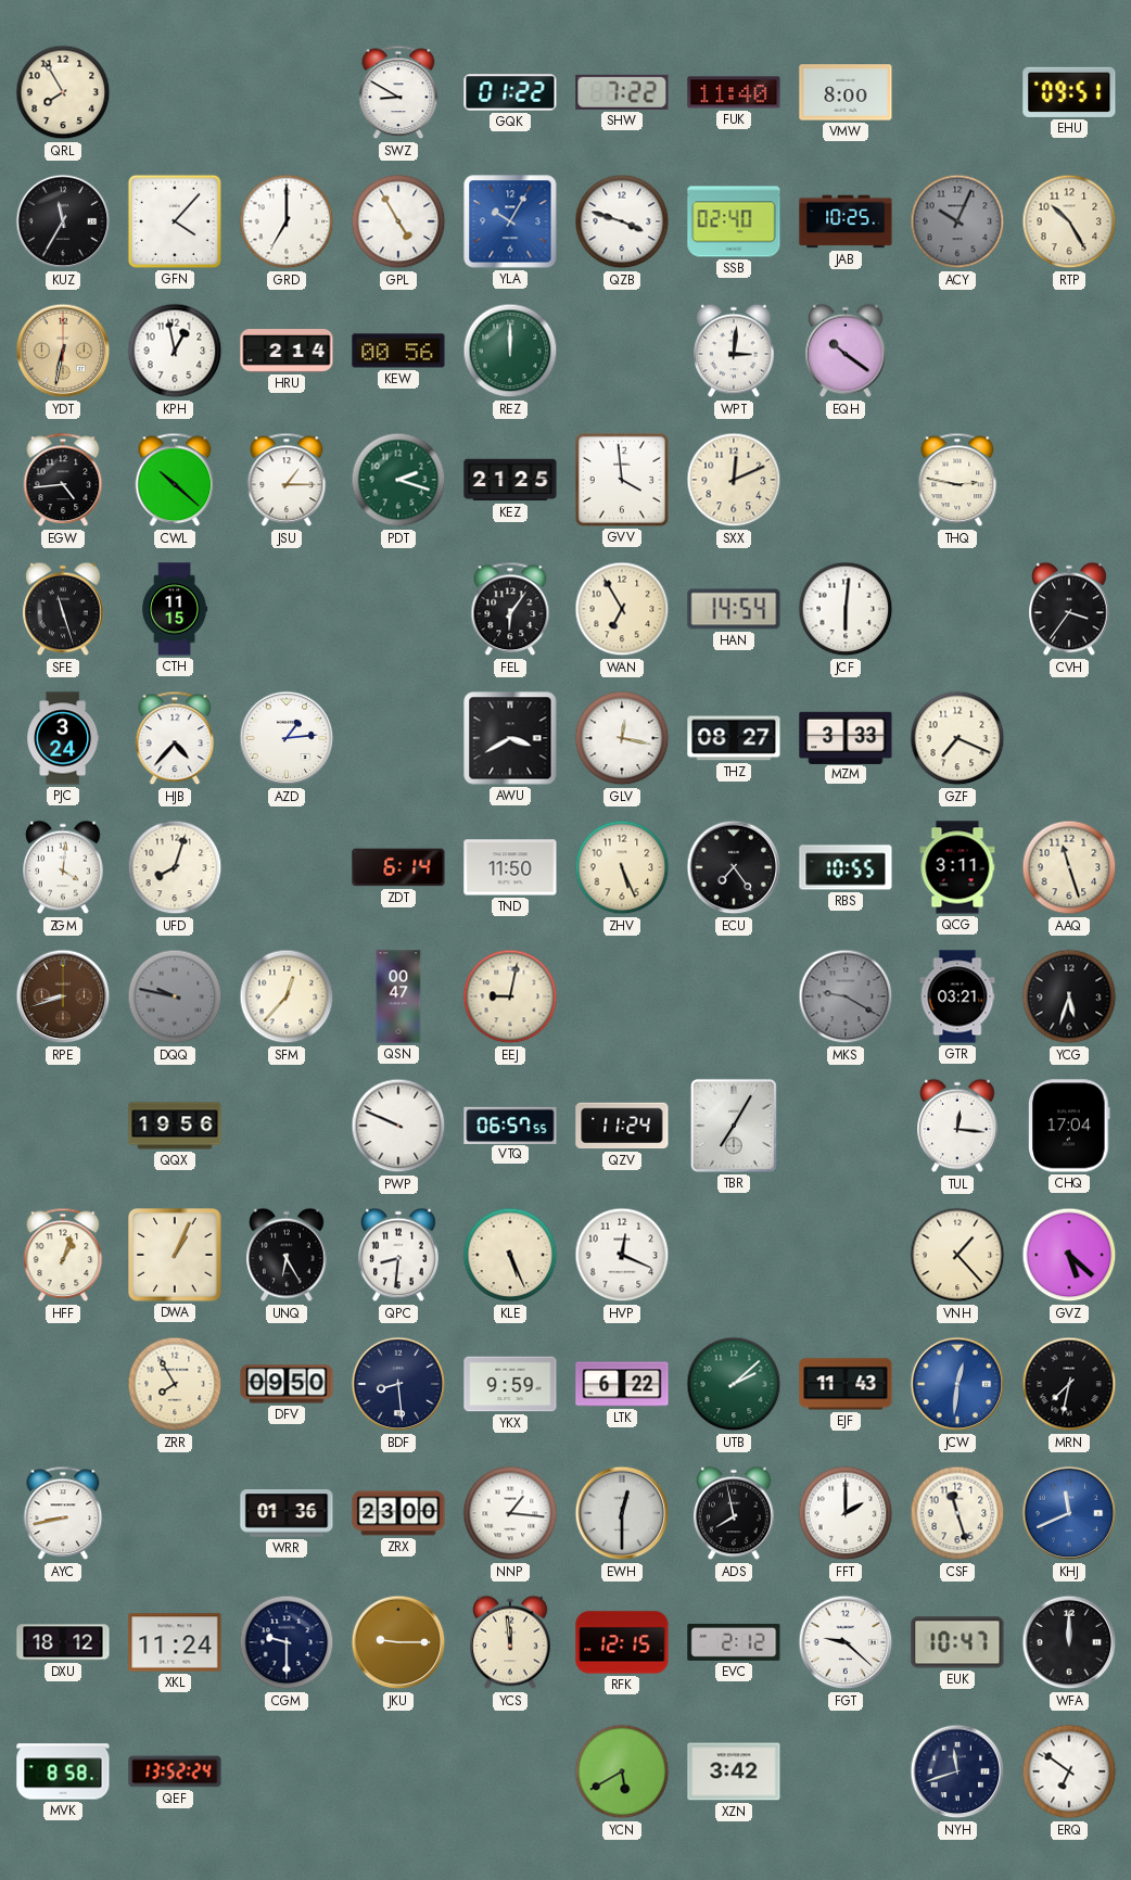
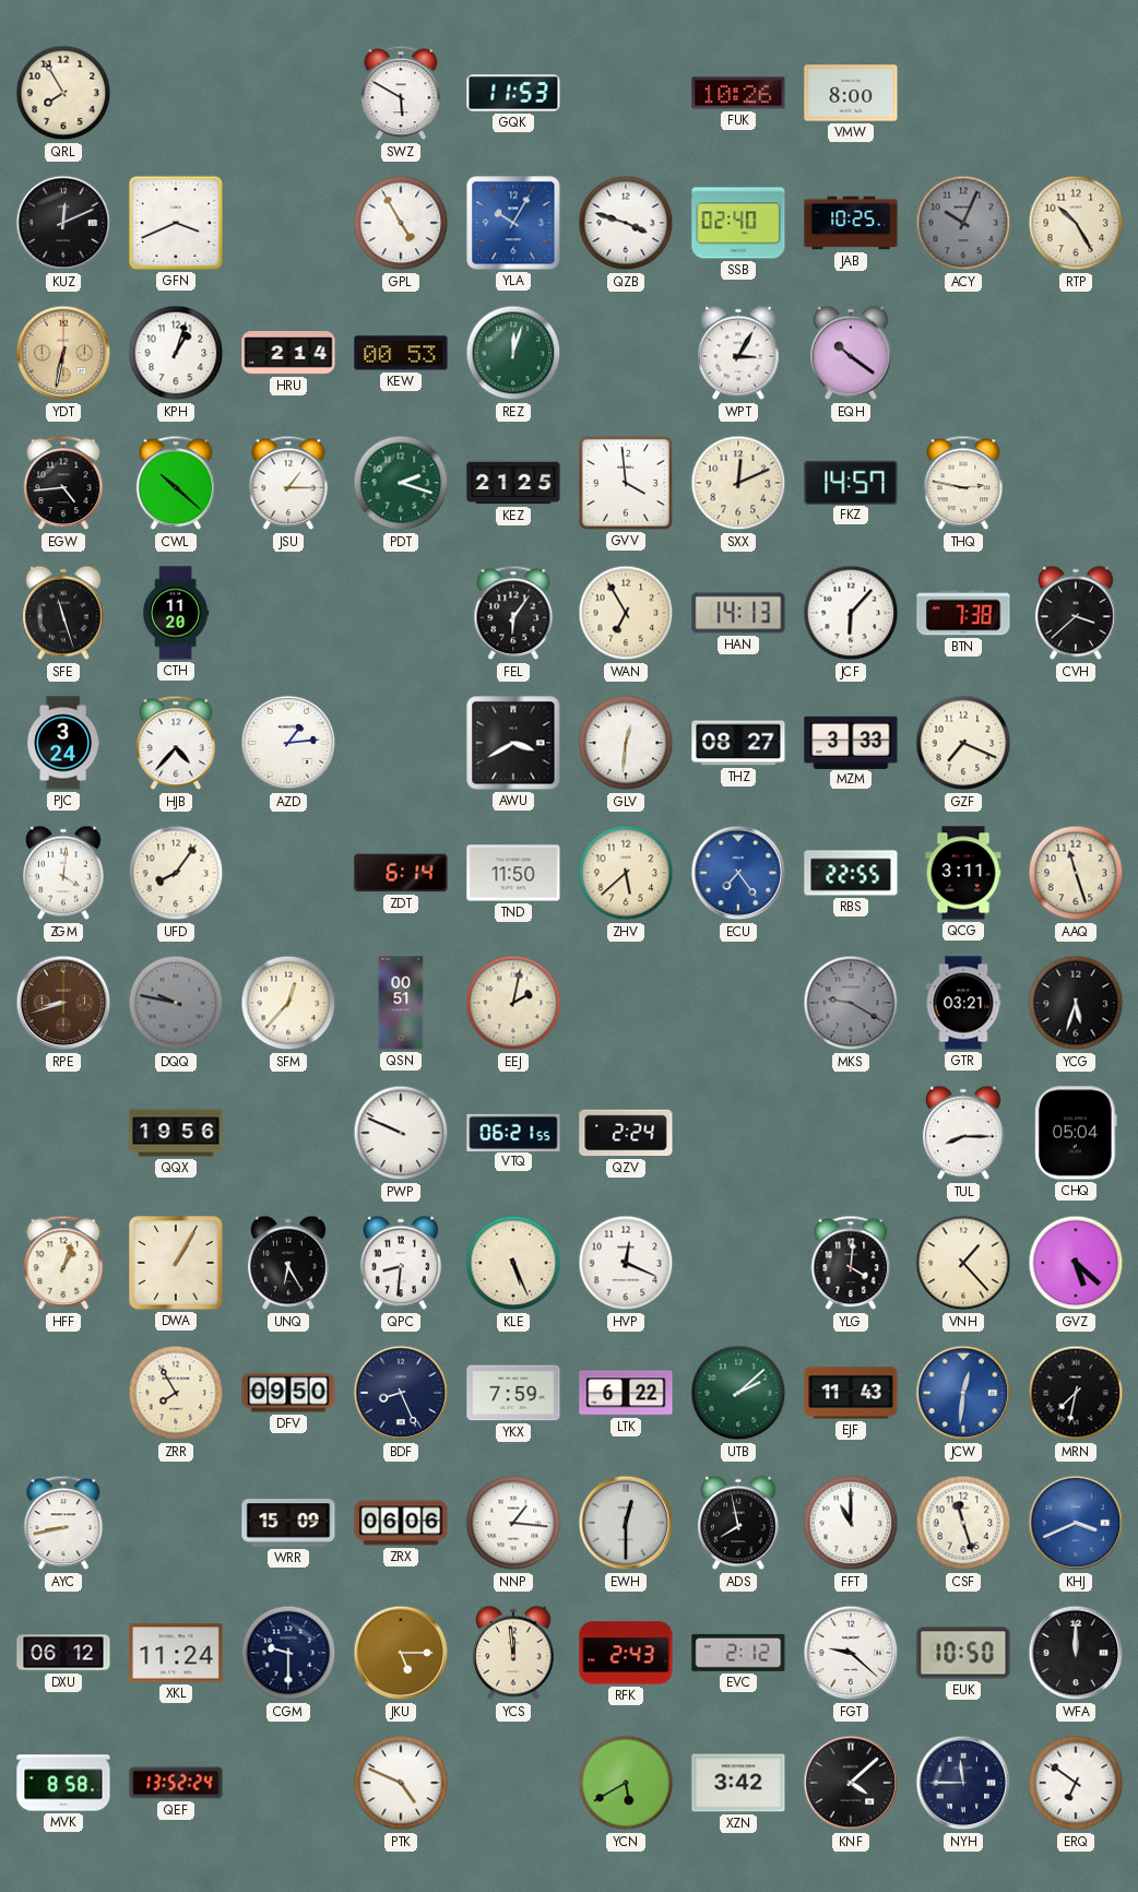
SWZ: 8:50 -> 5:50
GQK: 01:22 -> 11:53
SHW: 7:22 -> none
FUK: 11:40 -> 10:26
EHU: 09:51 -> none
KUZ: 11:35 -> 12:11
GFN: 4:07 -> 3:41
GRD: 7:00 -> none
KPH: 12:58 -> 1:03
KEW: 00:56 -> 00:53
REZ: 12:00 -> 12:03
WPT: 3:01 -> 3:05
FKZ: none -> 14:57
CTH: 11:15 -> 11:20
HAN: 14:54 -> 14:13
JCF: 6:01 -> 6:07
BTN: none -> 7:38
CVH: 3:36 -> 3:38
GLV: 12:17 -> 12:31
UFD: 8:03 -> 8:06
ZHV: 5:26 -> 5:38
ECU dial: black -> blue
RBS: 10:55 -> 22:55
QSN: 00:47 -> 00:51
EEJ: 9:02 -> 2:02
VTQ: 06:57 -> 06:21
QZV: 11:24 -> 2:24
TBR: 7:05 -> none
TUL: 12:16 -> 8:15
CHQ: 17:04 -> 05:04
DWA: 1:04 -> 1:05
YLG: none -> 4:01
BDF: 8:29 -> 8:26
YKX: 9:59 -> 7:59
WRR: 01:36 -> 15:09
ZRX: 23:00 -> 06:06
FFT: 2:00 -> 11:00
KHJ: 11:41 -> 3:41
DXU: 18:12 -> 06:12
JKU: 9:15 -> 5:15
RFK: 12:15 -> 2:43
EUK: 10:47 -> 10:50
PTK: none -> 4:49
KNF: none -> 4:08
NYH: 11:42 -> 11:45
